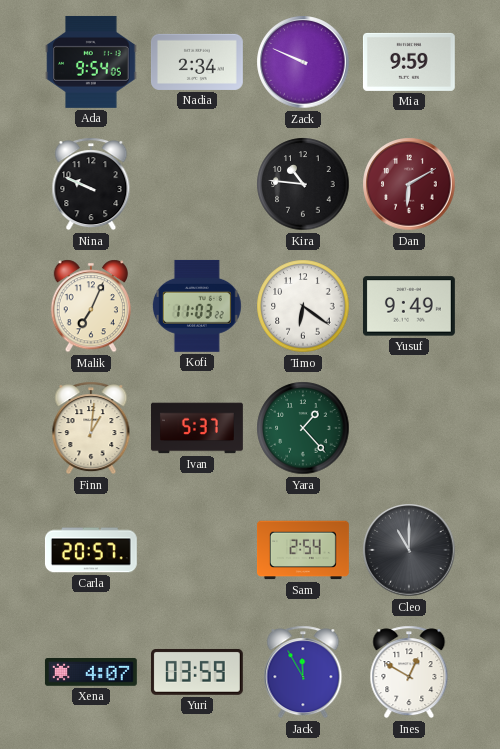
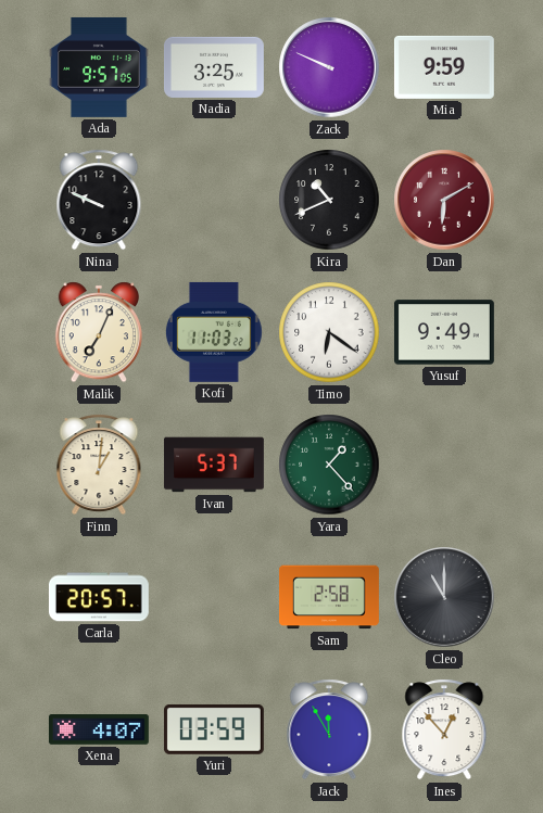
Ada: 9:54 -> 9:57
Nadia: 2:34 -> 3:25
Kira: 10:46 -> 10:41
Sam: 2:54 -> 2:58
Ines: 12:50 -> 12:53
